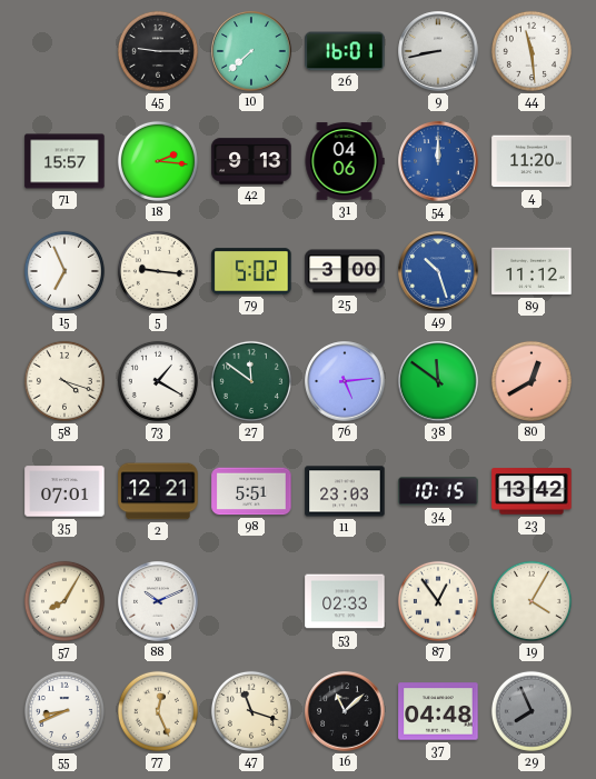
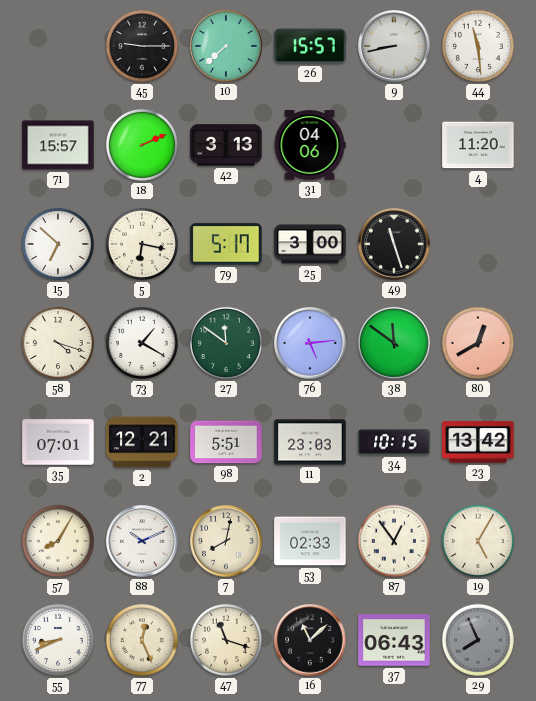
26: 16:01 -> 15:57
18: 2:16 -> 2:11
42: 9:13 -> 3:13
54: 12:00 -> none
15: 6:56 -> 6:52
5: 9:16 -> 6:17
79: 5:02 -> 5:17
49: 10:27 -> 11:27
49 dial: blue -> black
89: 11:12 -> none
7: none -> 8:02
19: 4:05 -> 5:05
37: 04:48 -> 06:43
